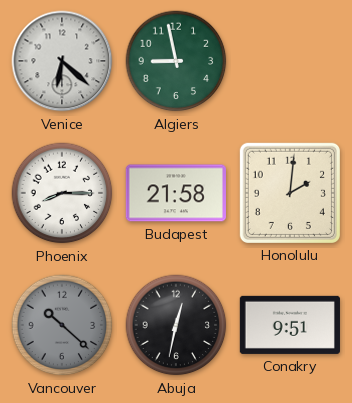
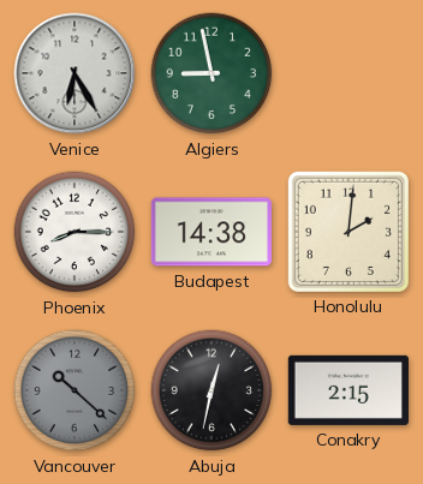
Venice: 6:22 -> 6:25
Budapest: 21:58 -> 14:38
Conakry: 9:51 -> 2:15
